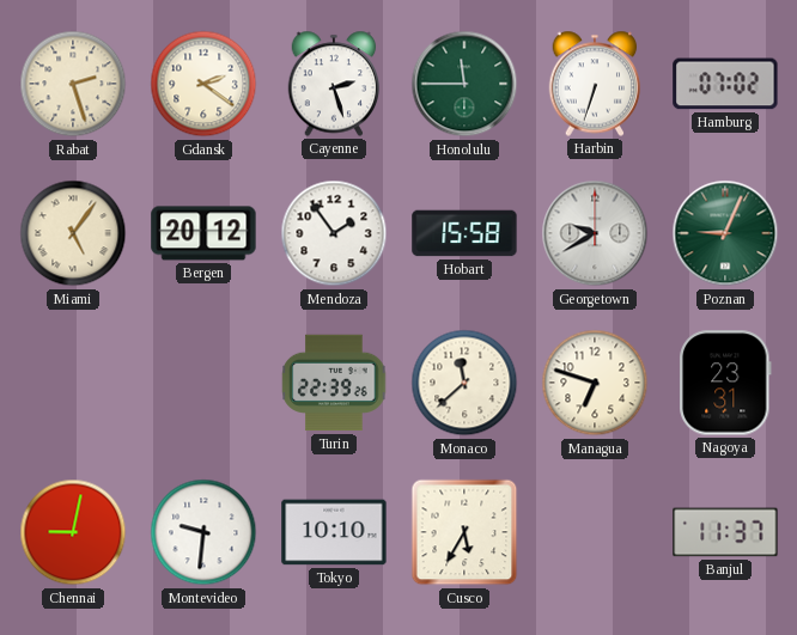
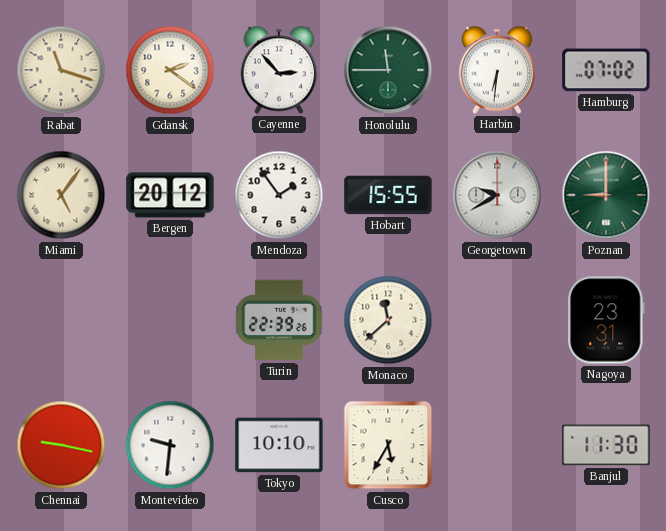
Rabat: 2:27 -> 11:18
Cayenne: 2:27 -> 2:53
Harbin: 6:33 -> 6:31
Hobart: 15:58 -> 15:55
Poznan: 9:04 -> 9:00
Managua: 6:48 -> none
Chennai: 9:02 -> 9:17
Banjul: 11:37 -> 11:30
